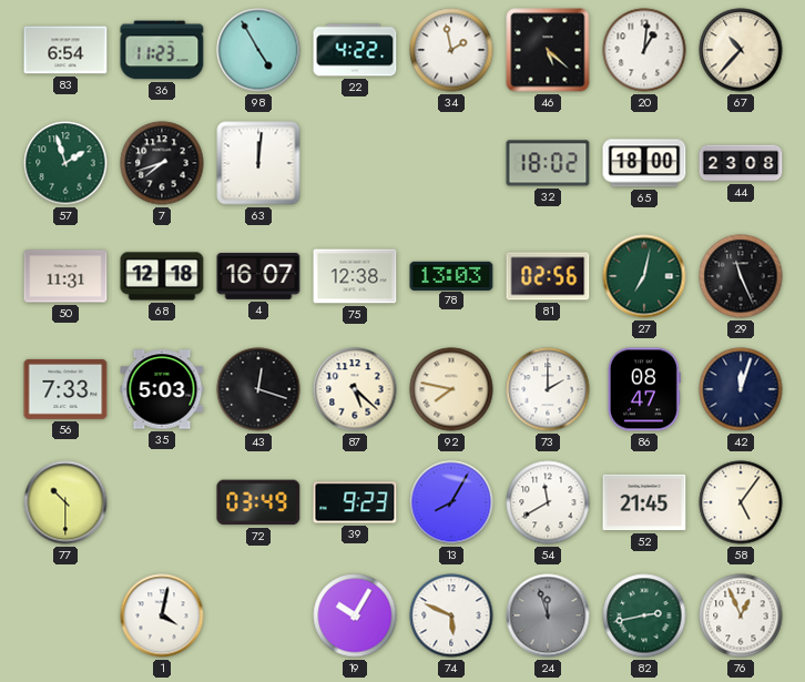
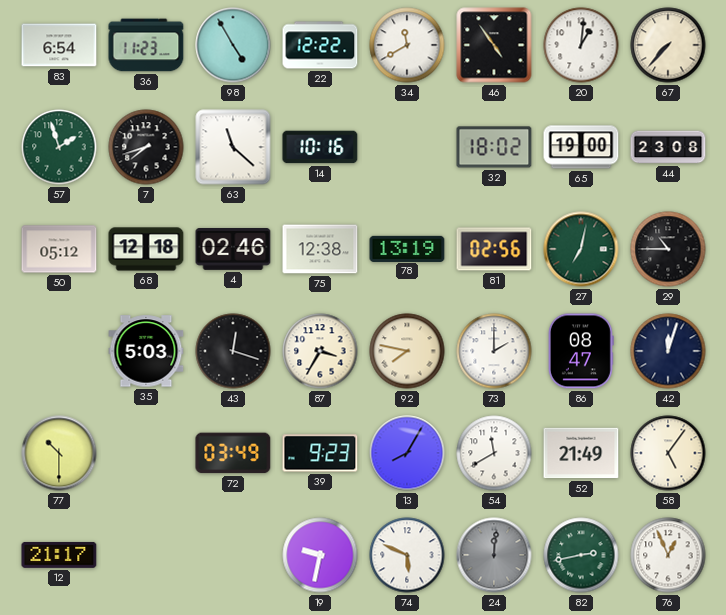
22: 4:22 -> 12:22
34: 1:58 -> 11:40
46: 5:22 -> 4:54
67: 10:37 -> 7:37
63: 12:01 -> 11:22
14: none -> 10:16
65: 18:00 -> 19:00
50: 11:31 -> 05:12
4: 16:07 -> 02:46
78: 13:03 -> 13:19
29: 11:26 -> 10:45
56: 7:33 -> none
87: 5:22 -> 3:35
52: 21:45 -> 21:49
12: none -> 21:17
1: 4:02 -> none
19: 10:05 -> 9:32
24: 11:57 -> 12:01
